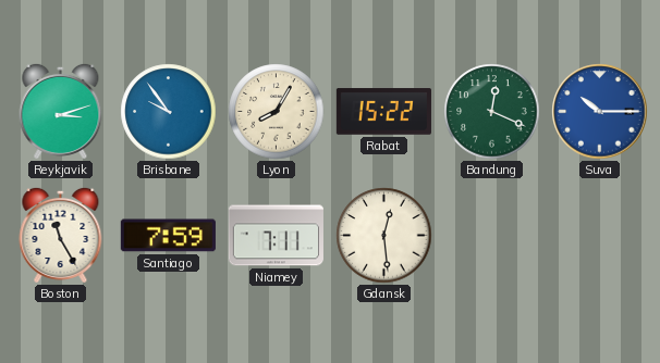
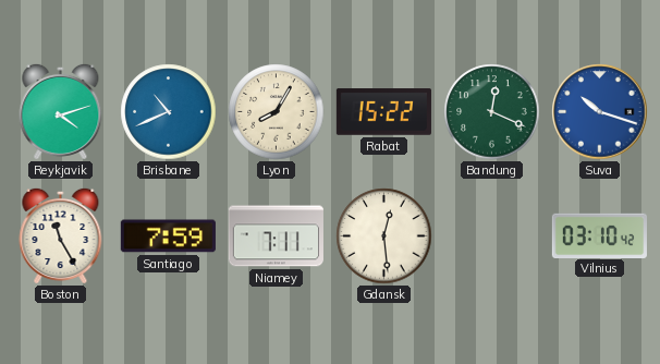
Reykjavik: 3:12 -> 4:12
Brisbane: 9:54 -> 10:41
Suva: 10:15 -> 10:18
Vilnius: none -> 03:10
